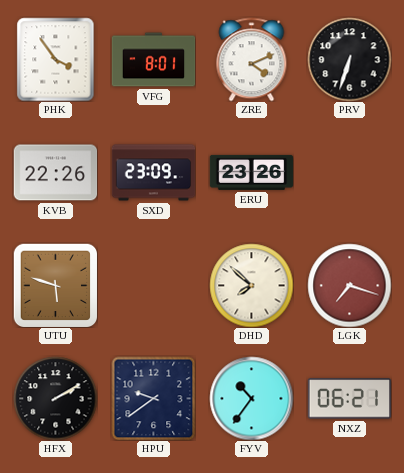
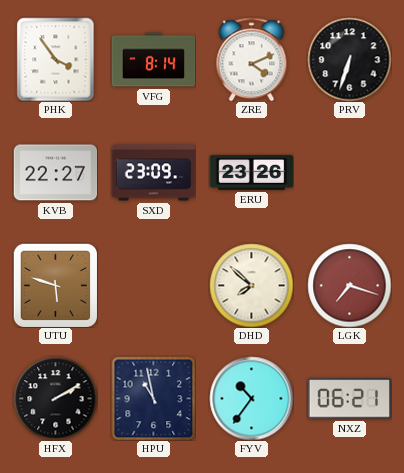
VFG: 8:01 -> 8:14
KVB: 22:26 -> 22:27
HPU: 9:39 -> 10:58
